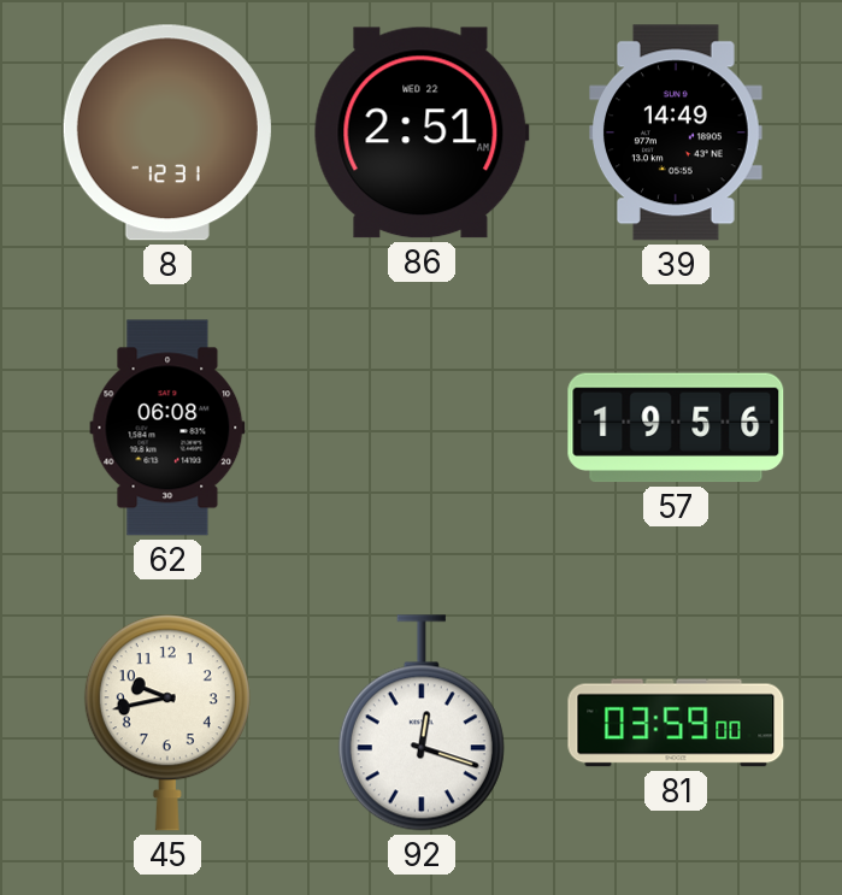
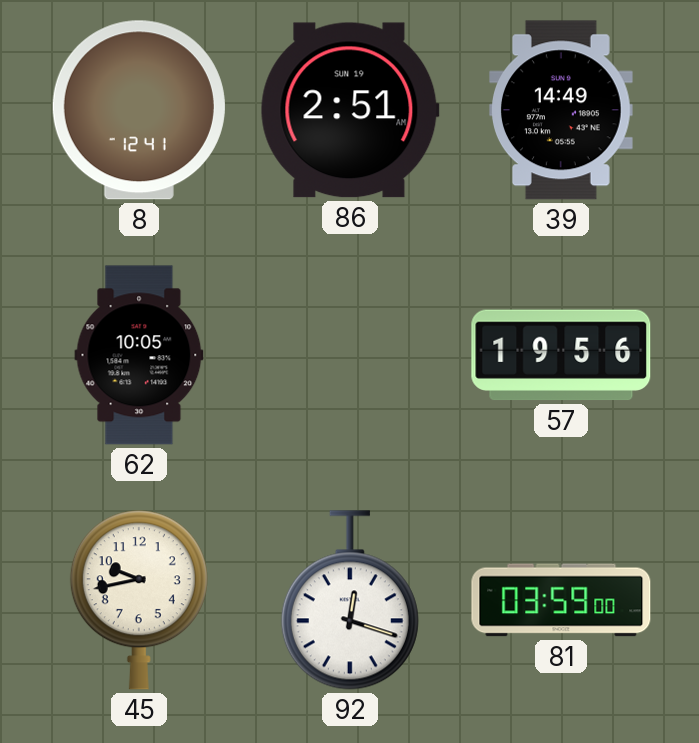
8: 12:31 -> 12:41
86 date: WED 22 -> SUN 19
62: 06:08 -> 10:05
